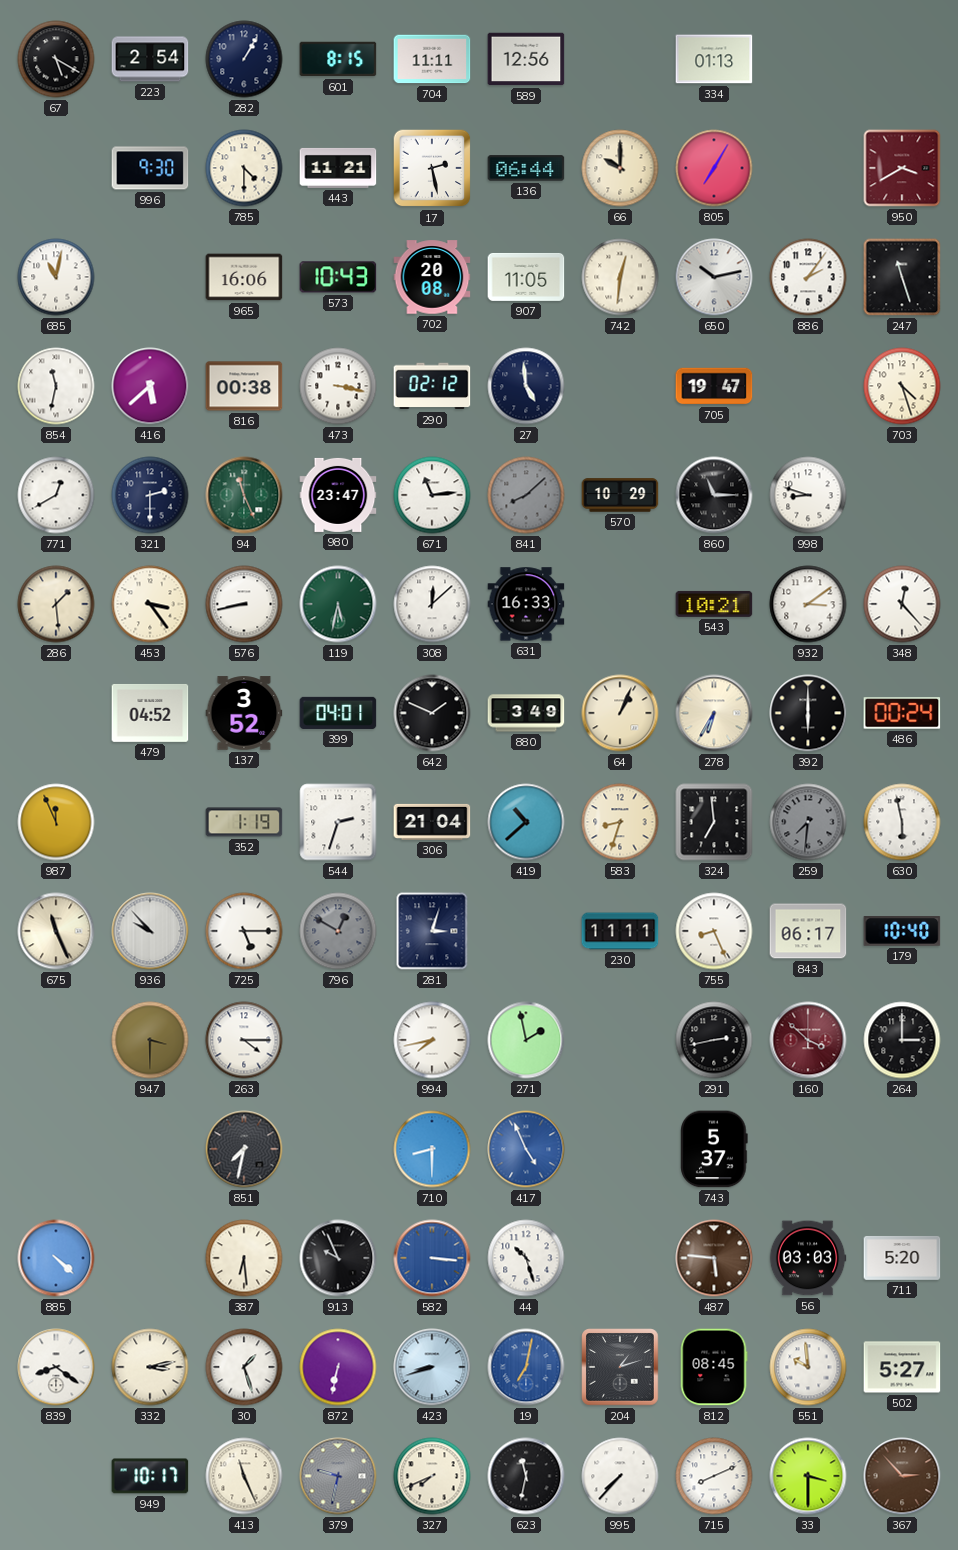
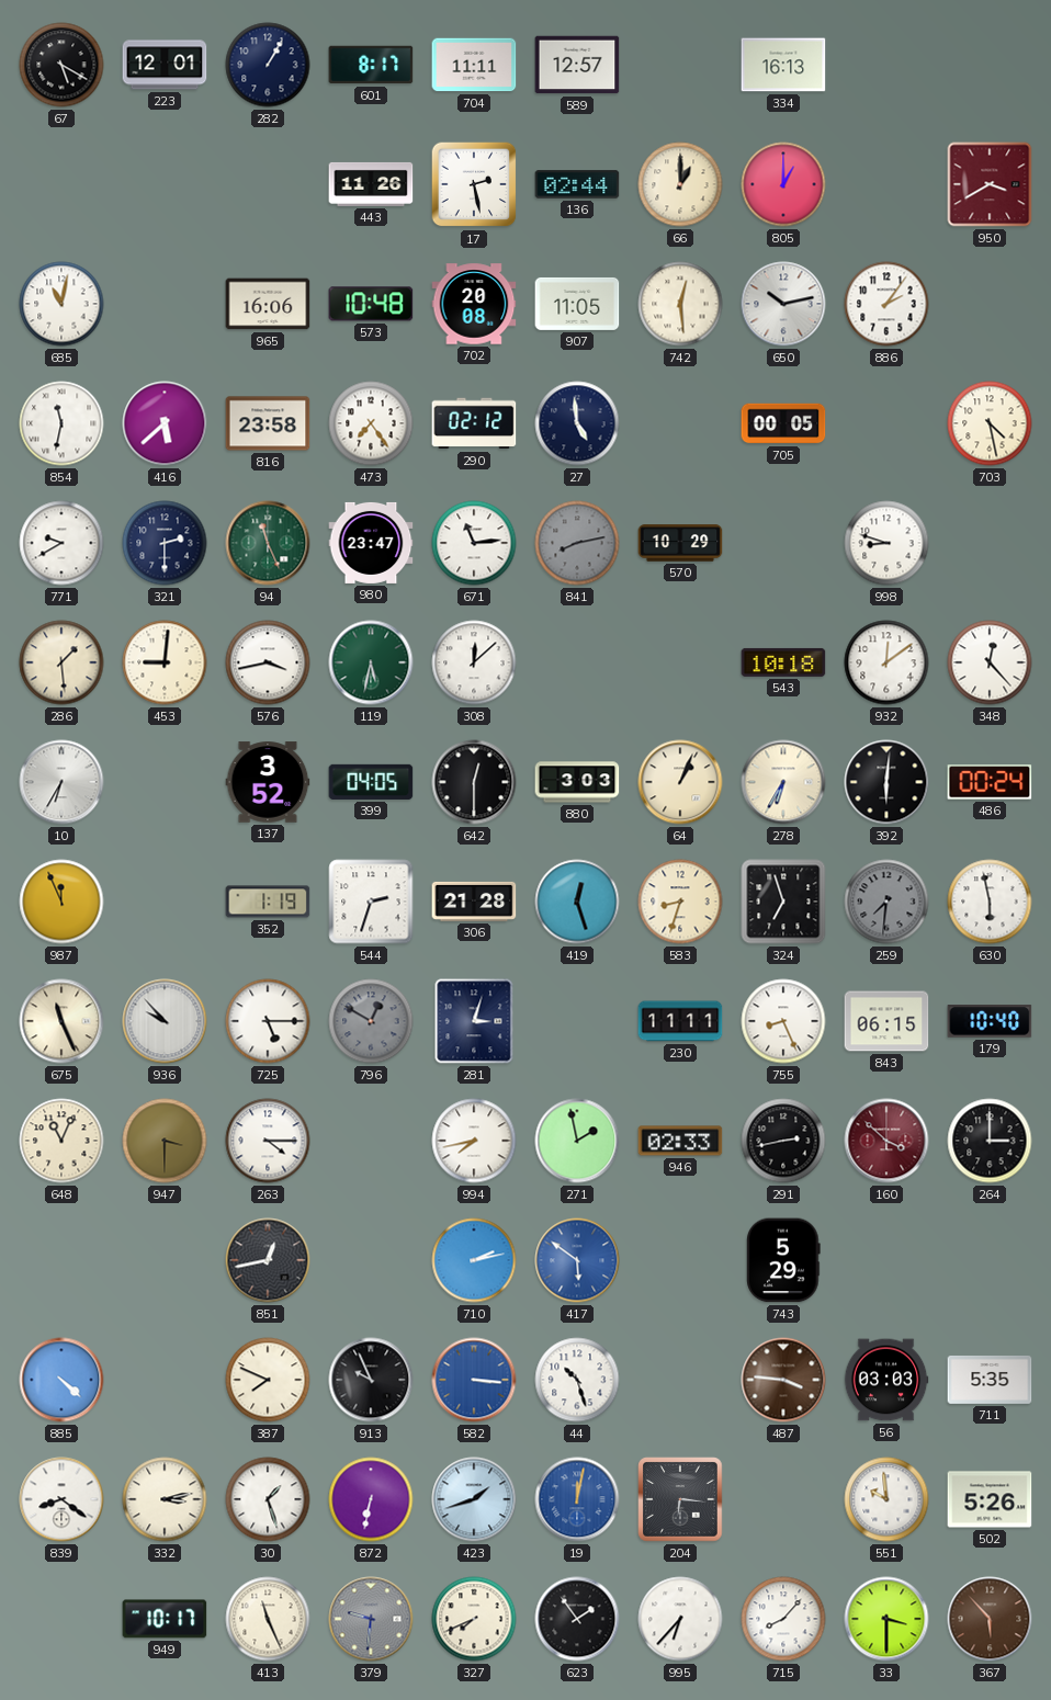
223: 2:54 -> 12:01
601: 8:15 -> 8:17
589: 12:56 -> 12:57
334: 01:13 -> 16:13
996: 9:30 -> none
785: 4:30 -> none
443: 11:21 -> 11:26
136: 06:44 -> 02:44
66: 10:00 -> 1:00
805: 7:05 -> 1:00
573: 10:43 -> 10:48
742: 12:31 -> 12:29
247: 11:27 -> none
816: 00:38 -> 23:58
473: 3:17 -> 7:24
705: 19:47 -> 00:05
703: 4:27 -> 4:28
771: 12:40 -> 9:40
841: 8:08 -> 8:13
860: 11:15 -> none
453: 3:24 -> 9:01
576: 8:43 -> 3:43
631: 16:33 -> none
543: 10:21 -> 10:18
932: 3:09 -> 12:09
10: none -> 6:35
479: 04:52 -> none
399: 04:01 -> 04:05
642: 1:49 -> 12:30
880: 3:49 -> 3:03
392: 6:00 -> 6:01
306: 21:04 -> 21:28
419: 10:38 -> 12:27
324: 6:59 -> 6:57
843: 06:17 -> 06:15
648: none -> 11:04
946: none -> 02:33
851: 7:32 -> 12:43
710: 8:30 -> 2:13
417: 4:56 -> 5:51
743: 5:37 -> 5:29
387: 6:29 -> 7:49
487: 5:46 -> 3:46
711: 5:20 -> 5:35
423: 8:42 -> 1:42
19: 7:02 -> 12:02
204: 1:12 -> 6:16
812: 08:45 -> none
502: 5:27 -> 5:26
379: 9:32 -> 9:31
623: 11:32 -> 1:54
995: 7:37 -> 6:37
715: 8:11 -> 8:07
367: 2:53 -> 5:53
